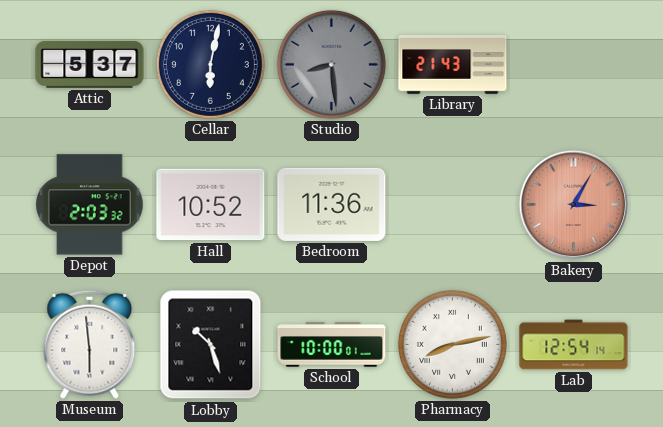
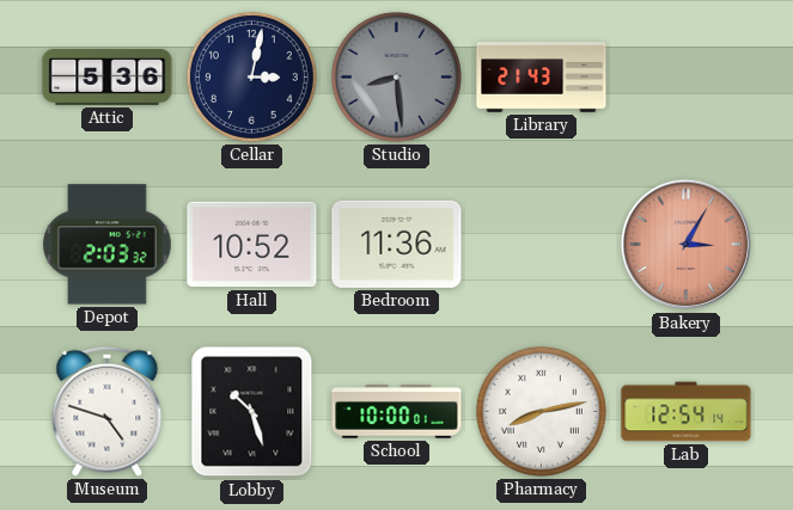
Attic: 5:37 -> 5:36
Cellar: 6:02 -> 3:02
Museum: 5:59 -> 4:48
